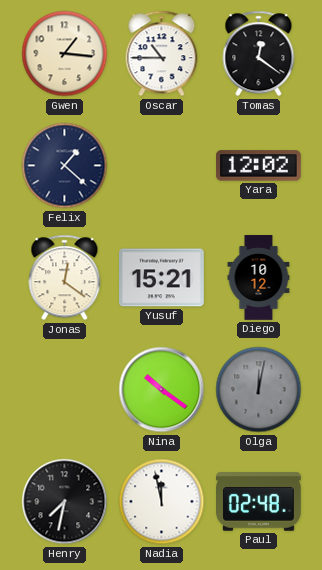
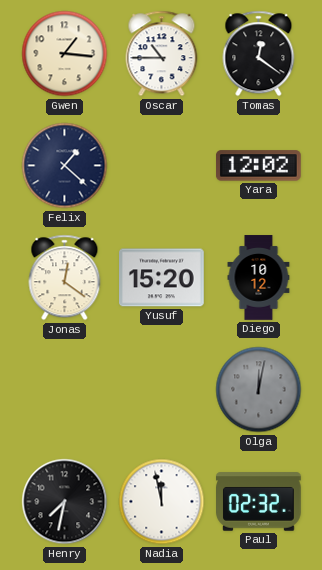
Yusuf: 15:21 -> 15:20
Nina: 10:21 -> none
Paul: 02:48 -> 02:32
